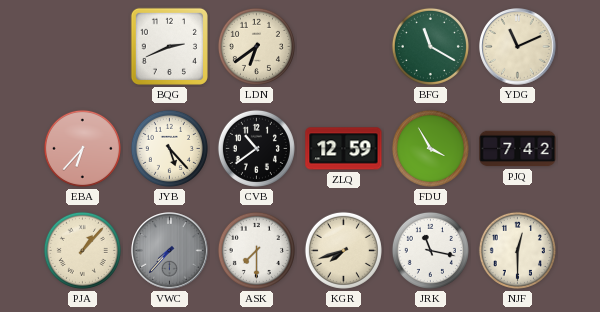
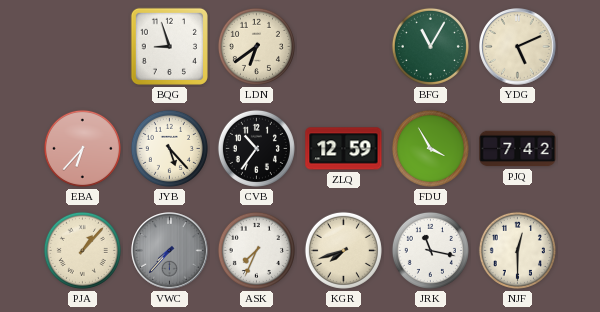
BQG: 2:41 -> 8:57
BFG: 11:20 -> 11:05
YDG: 11:11 -> 5:11
CVB: 10:39 -> 10:36
ASK: 7:30 -> 7:34
